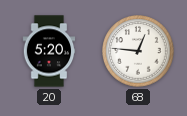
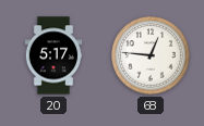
20: 5:20 -> 5:17
